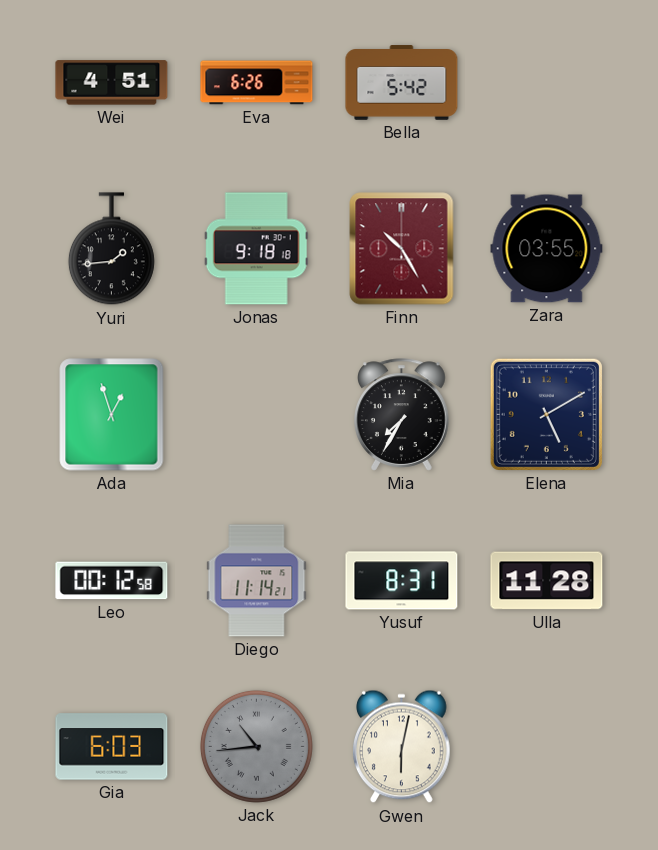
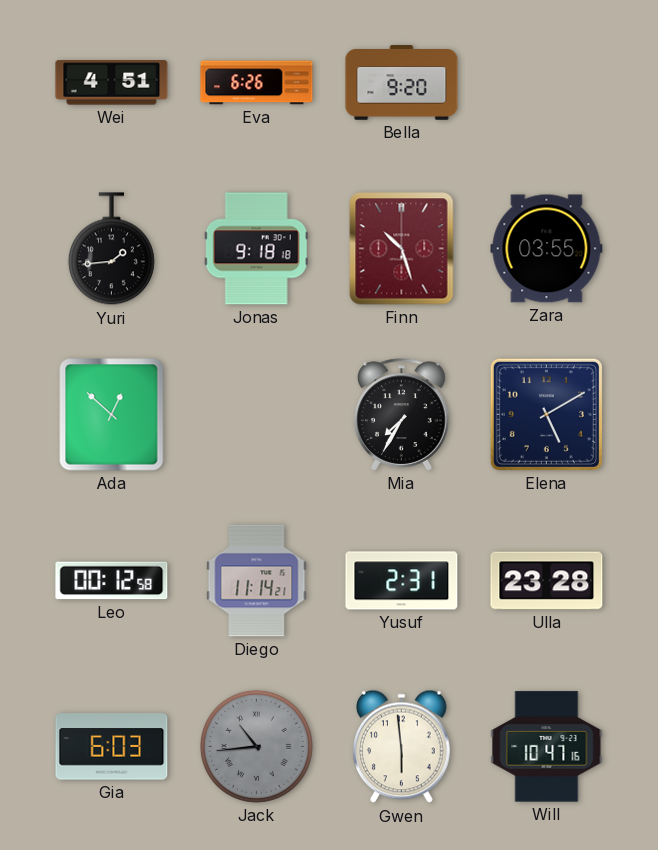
Bella: 5:42 -> 9:20
Finn: 10:25 -> 10:27
Ada: 12:57 -> 12:52
Yusuf: 8:31 -> 2:31
Ulla: 11:28 -> 23:28
Gwen: 6:02 -> 5:59
Will: none -> 10:47
